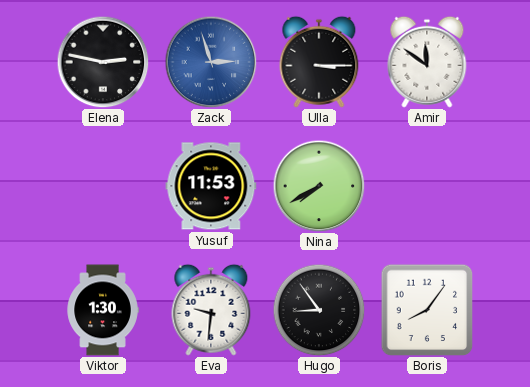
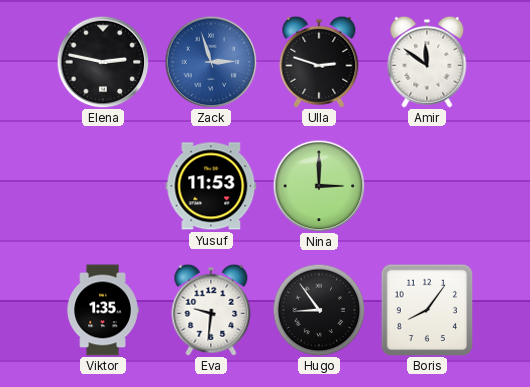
Ulla: 3:15 -> 2:48
Nina: 7:40 -> 3:00
Viktor: 1:30 -> 1:35
